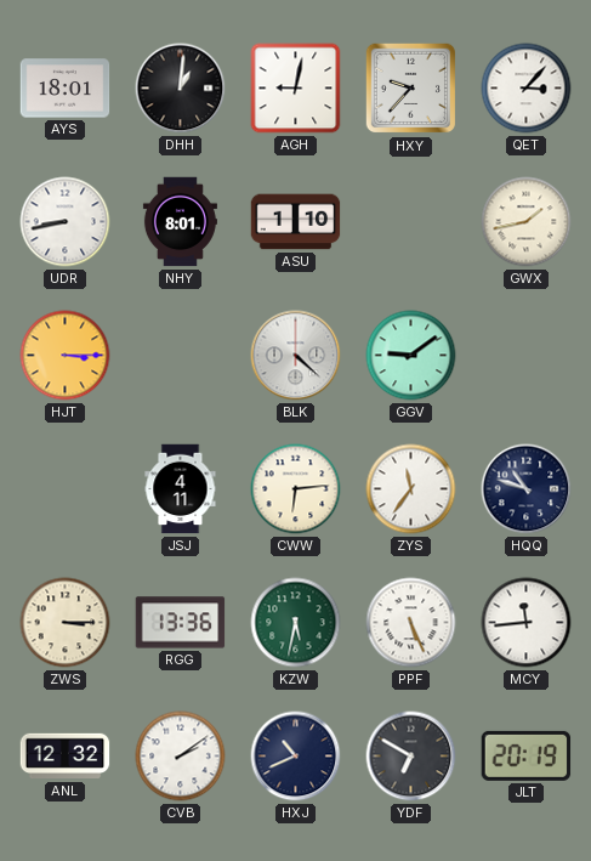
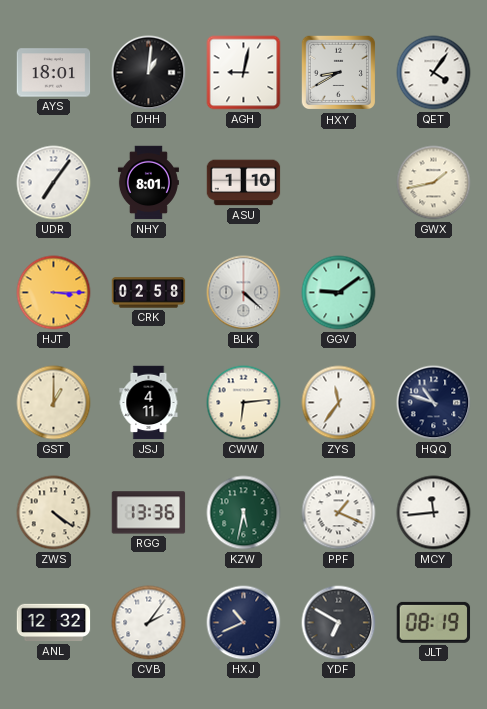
HXY: 9:37 -> 8:40
QET: 3:07 -> 4:06
UDR: 8:43 -> 7:06
CRK: none -> 02:58
GST: none -> 1:00
ZWS: 3:15 -> 4:21
PPF: 5:26 -> 1:19
CVB: 2:09 -> 2:06
JLT: 20:19 -> 08:19
